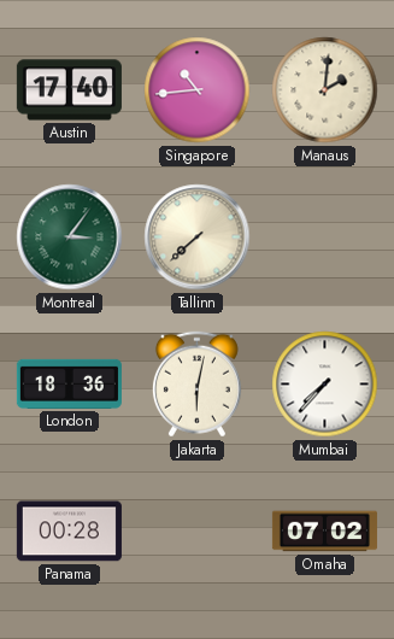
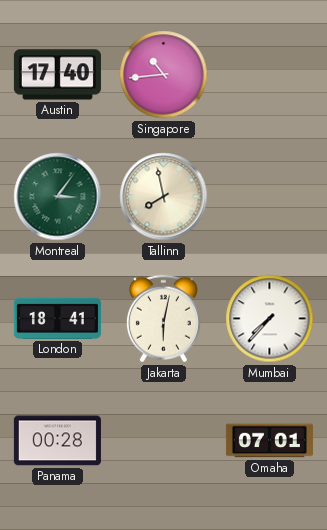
Manaus: 2:01 -> none
Tallinn: 7:38 -> 7:58
London: 18:36 -> 18:41
Omaha: 07:02 -> 07:01
